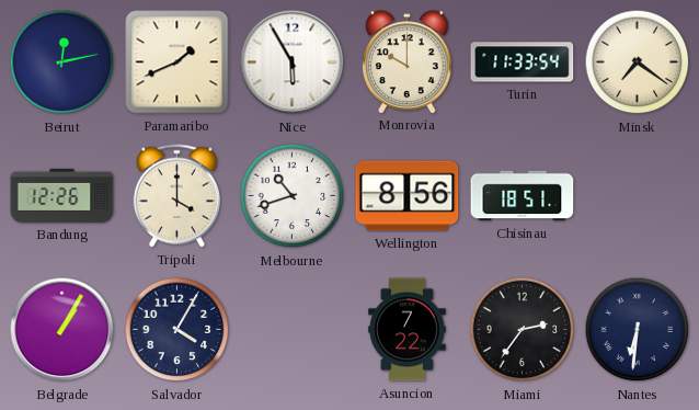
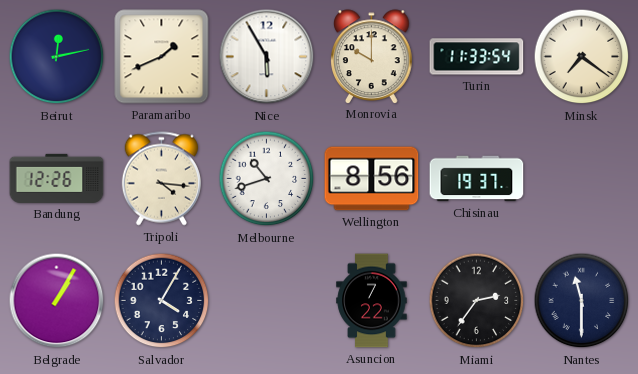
Tripoli: 4:00 -> 4:16
Chisinau: 18:51 -> 19:37
Nantes: 6:31 -> 11:30
